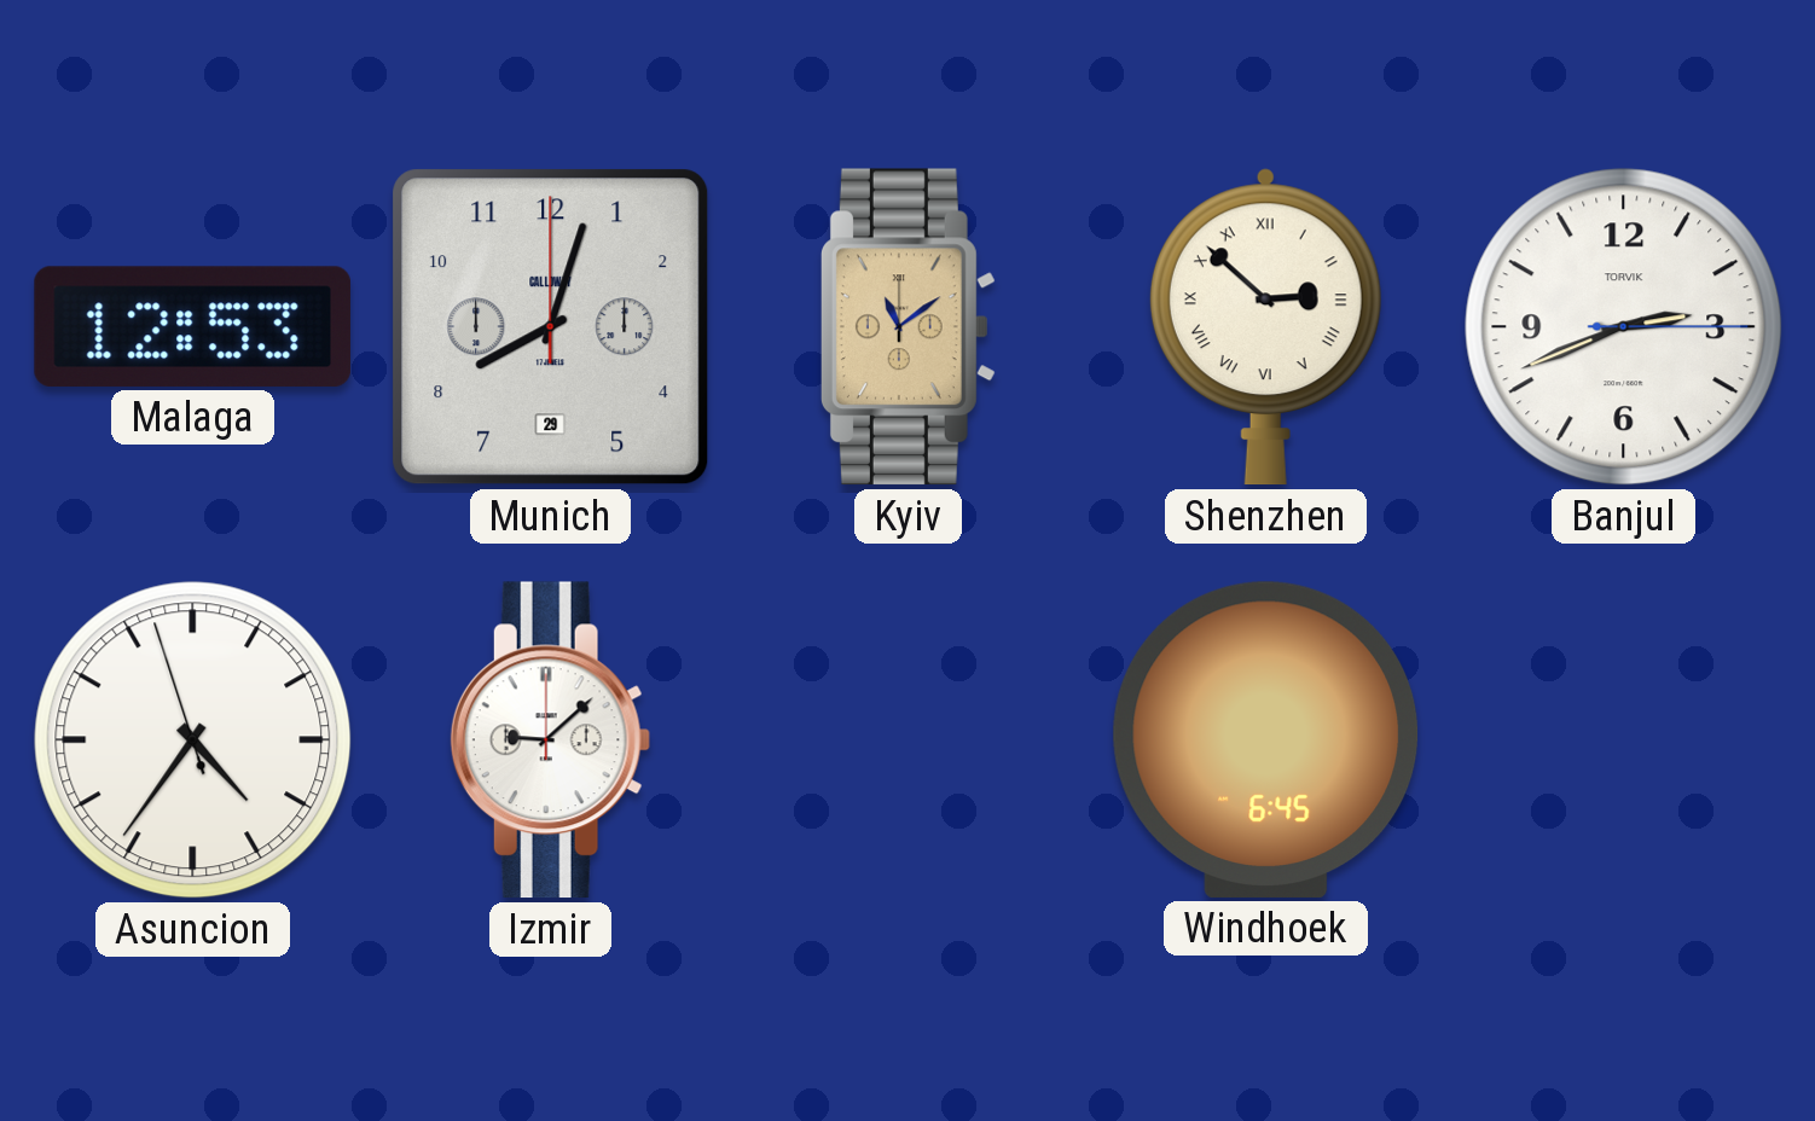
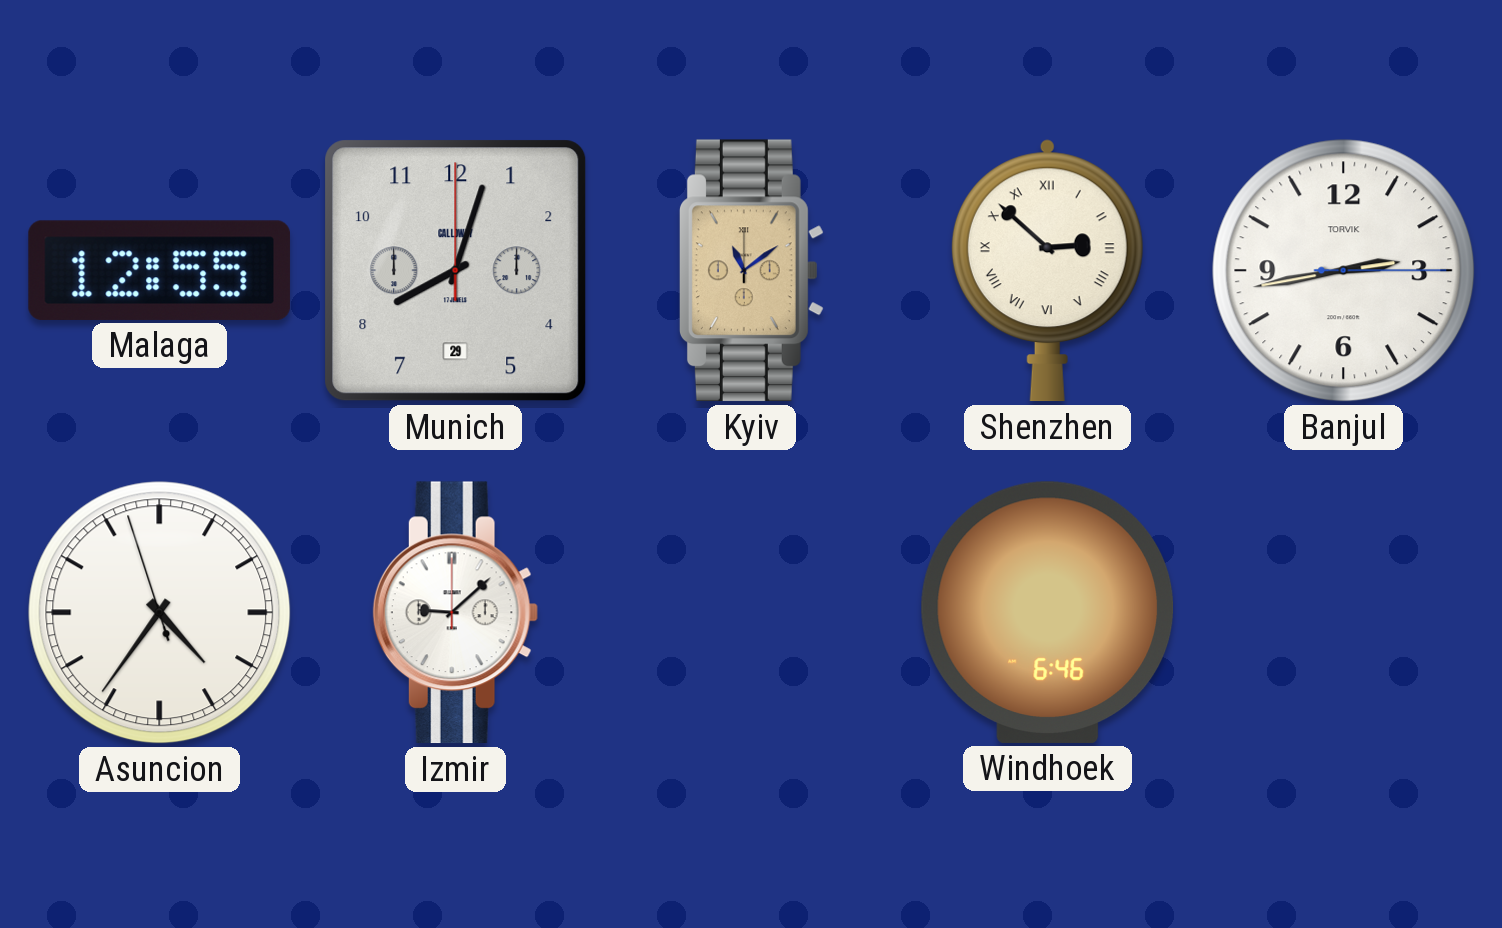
Malaga: 12:53 -> 12:55
Banjul: 2:41 -> 2:43
Windhoek: 6:45 -> 6:46
